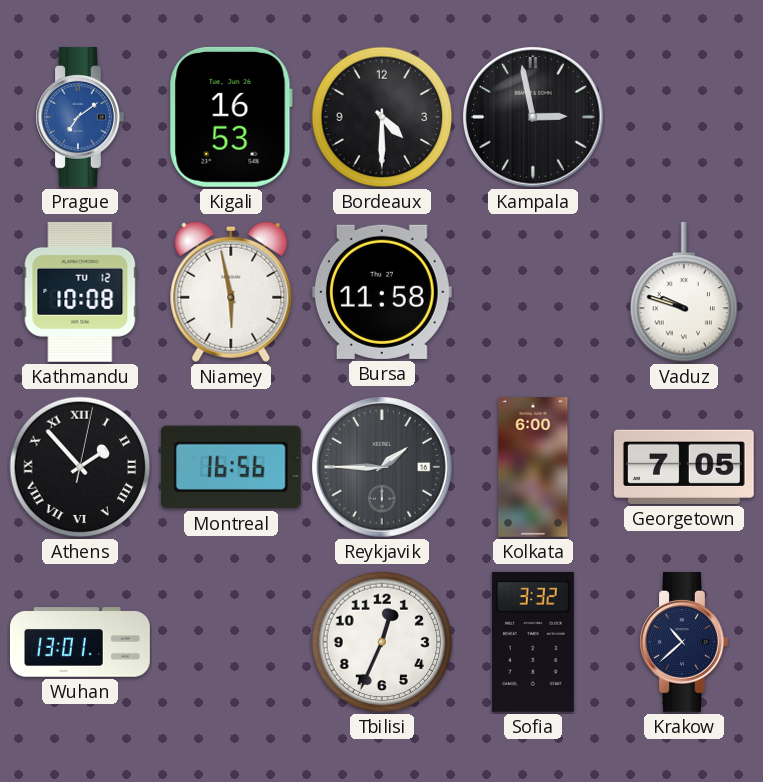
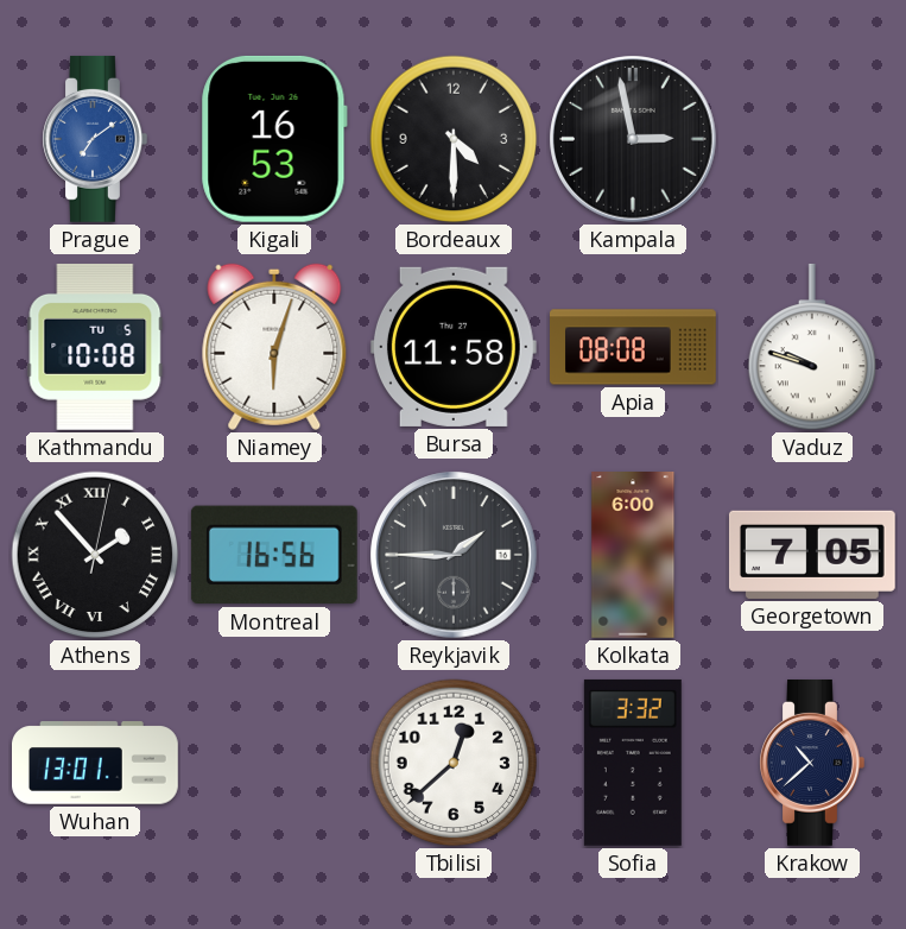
Kathmandu date: TU 12 -> TU 5
Niamey: 5:58 -> 6:03
Apia: none -> 08:08
Tbilisi: 12:34 -> 12:38
